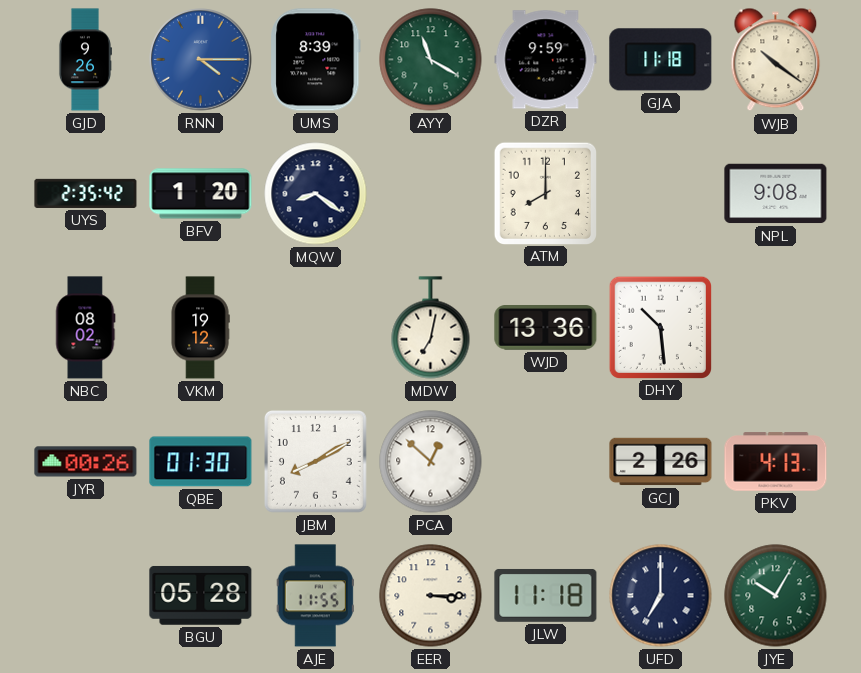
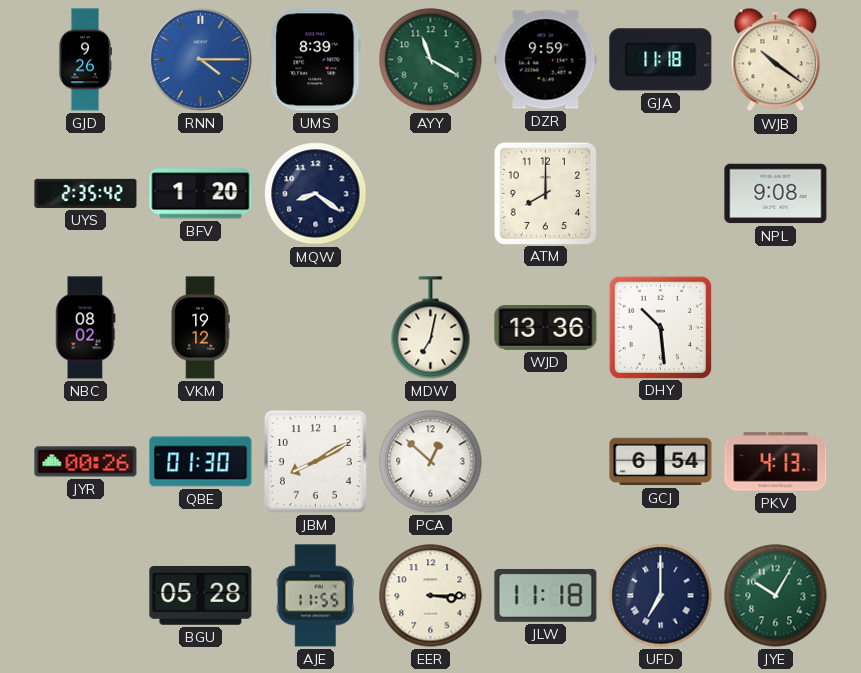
GCJ: 2:26 -> 6:54
